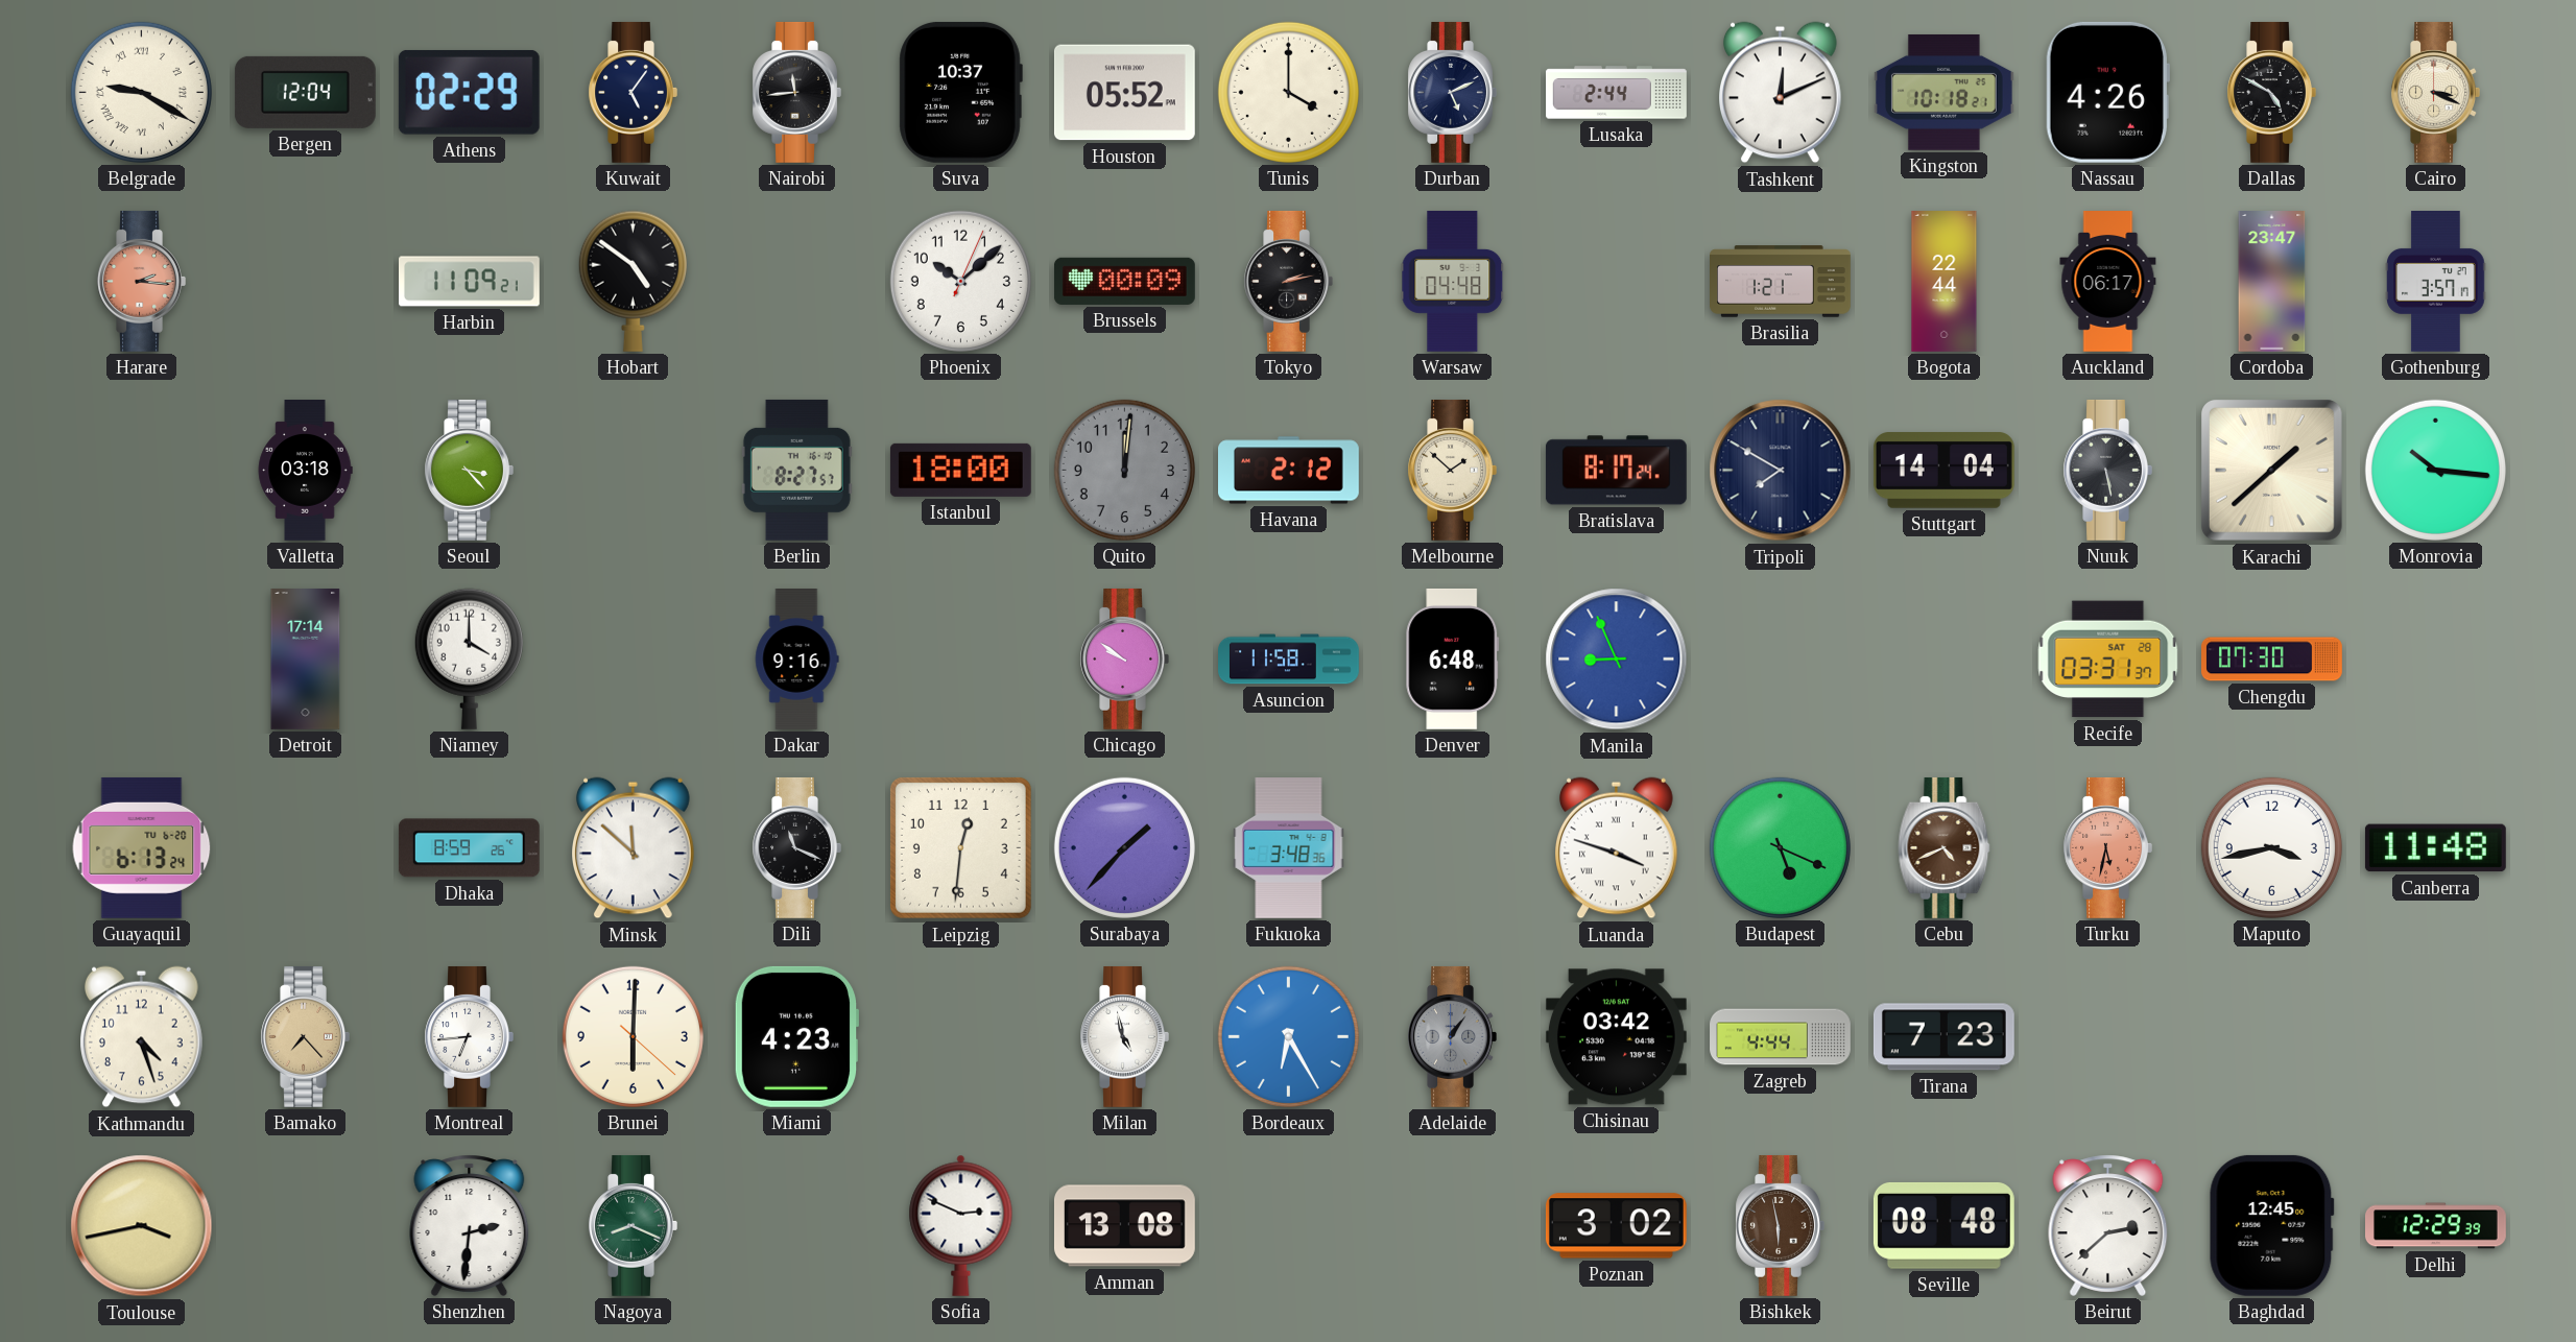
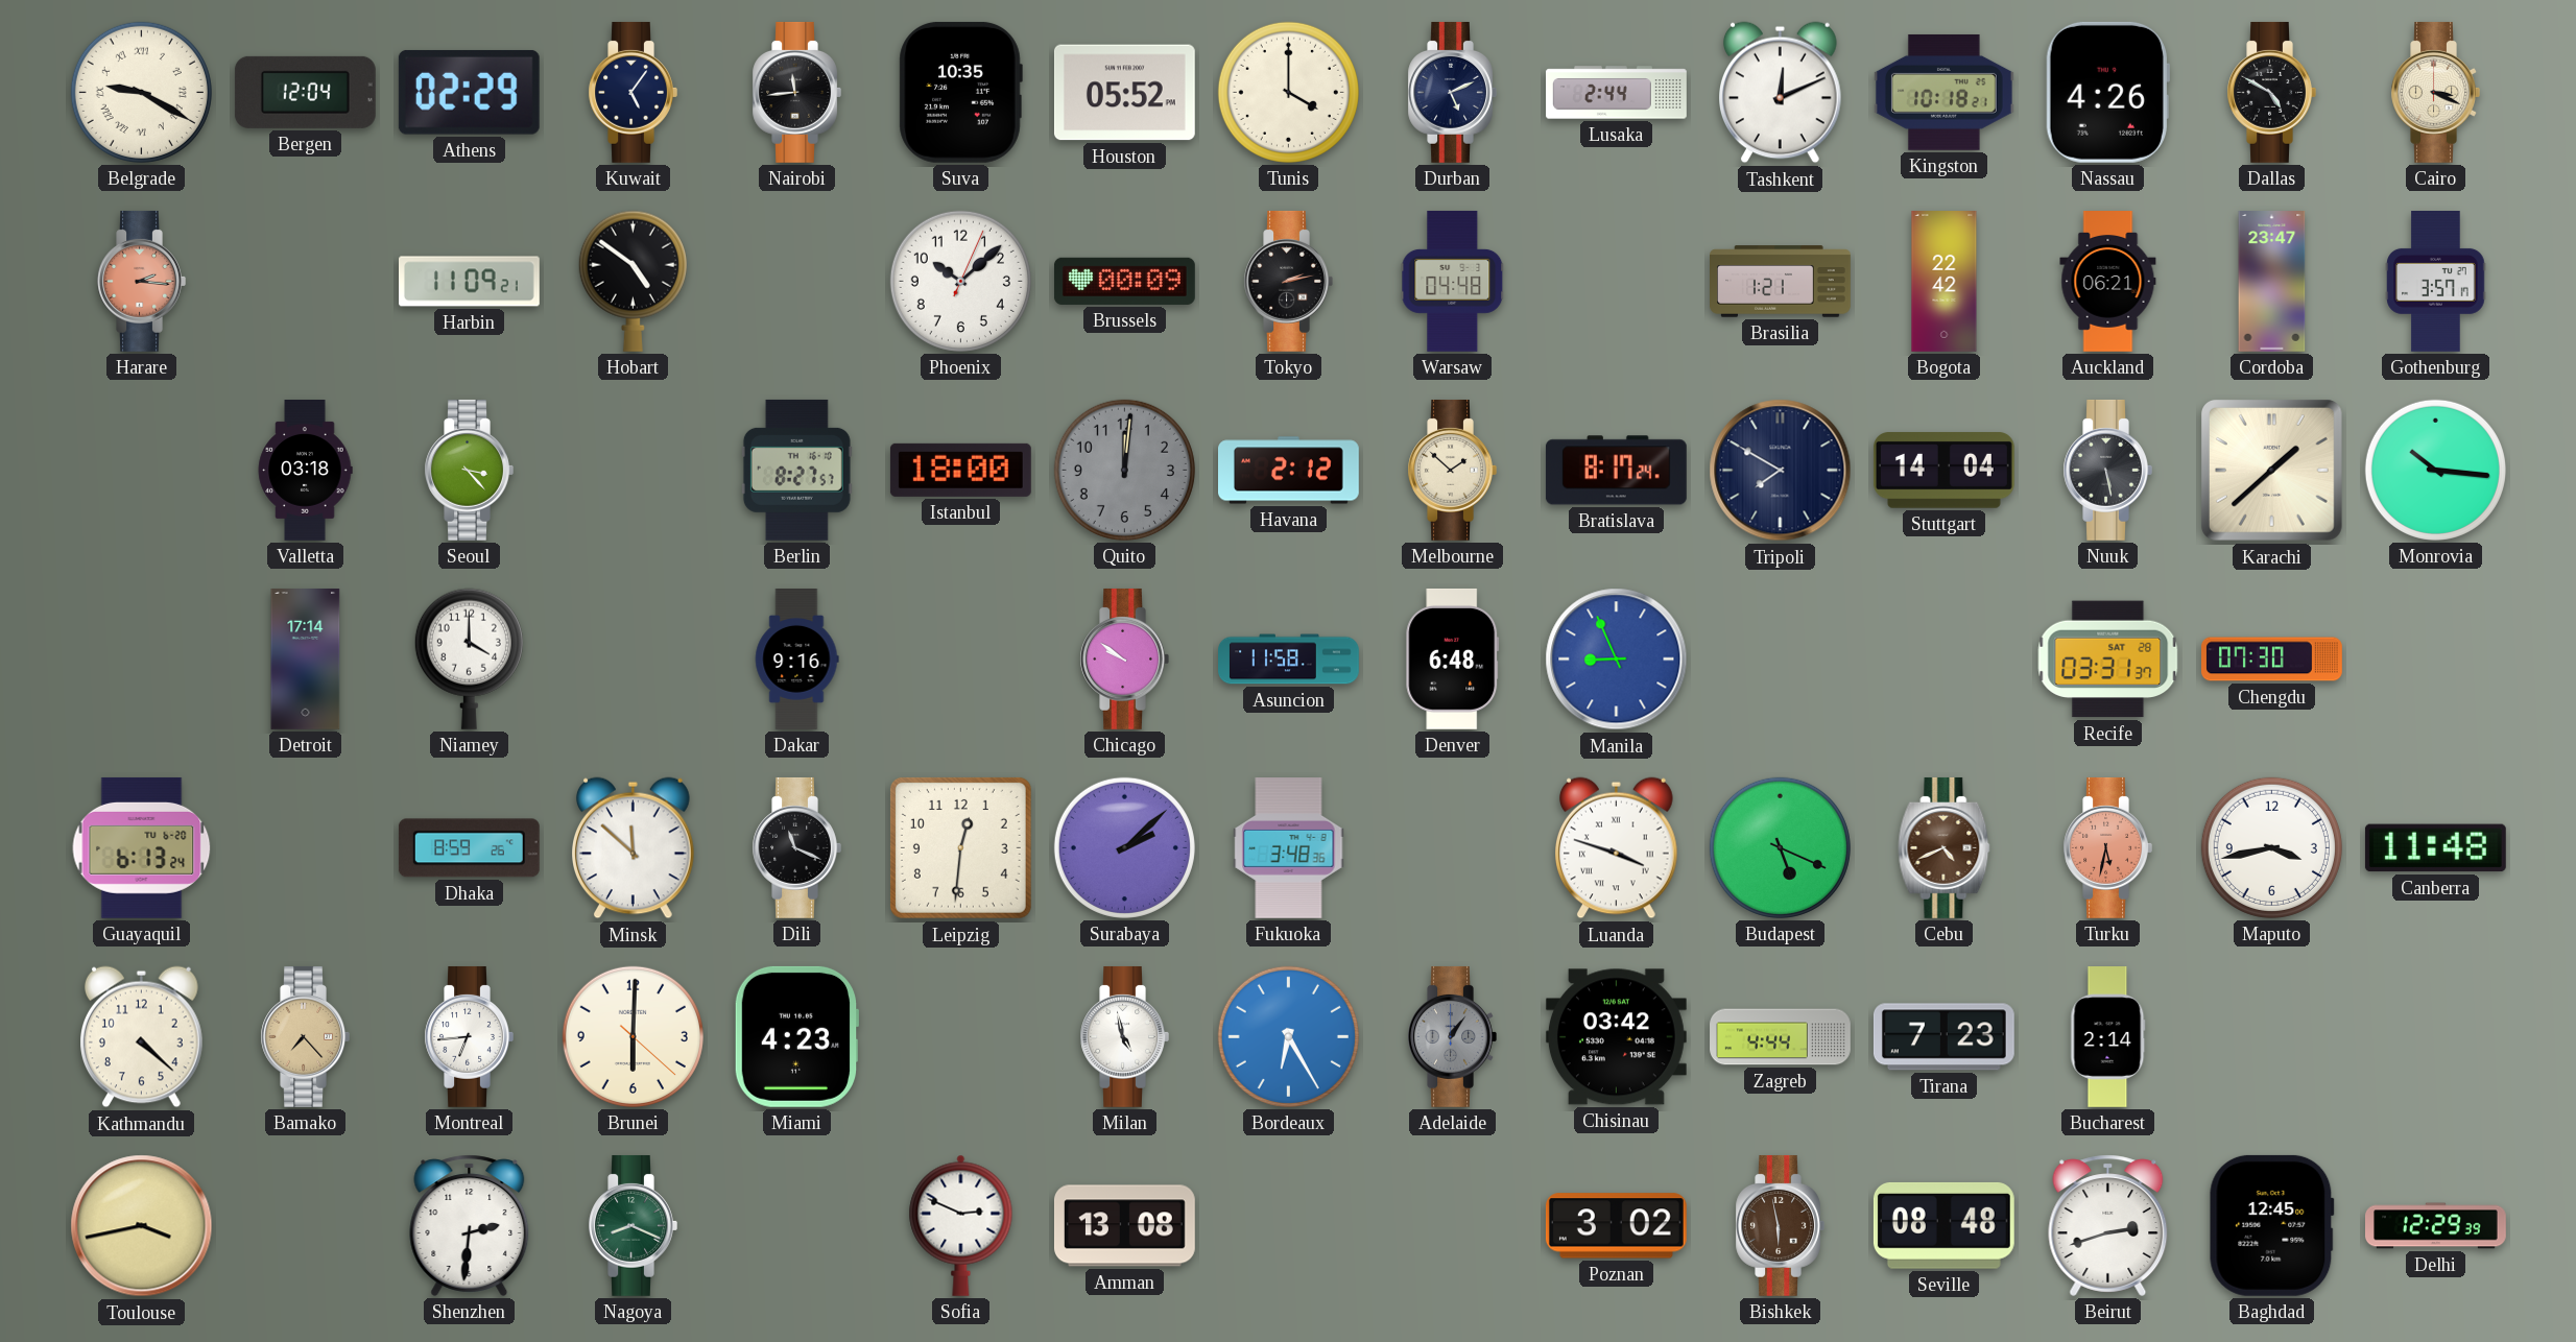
Suva: 10:37 -> 10:35
Bogota: 22:44 -> 22:42
Auckland: 06:17 -> 06:21
Surabaya: 1:37 -> 2:08
Kathmandu: 4:27 -> 4:22
Bucharest: none -> 2:14
Beirut: 2:38 -> 2:42
